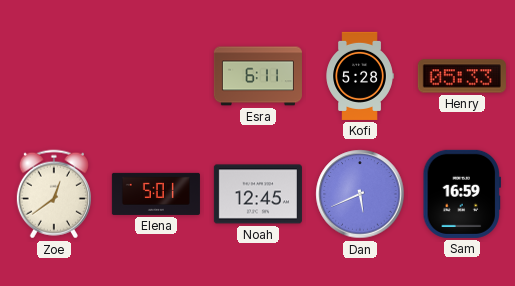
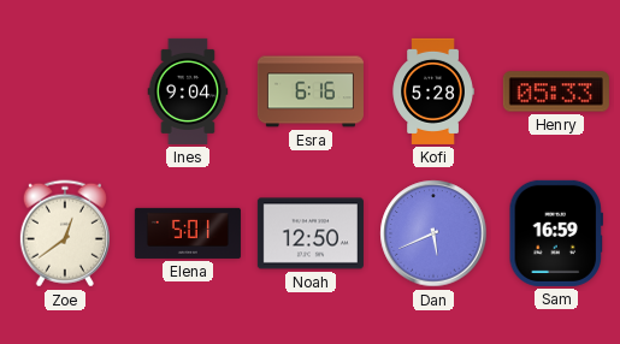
Ines: none -> 9:04
Esra: 6:11 -> 6:16
Noah: 12:45 -> 12:50
